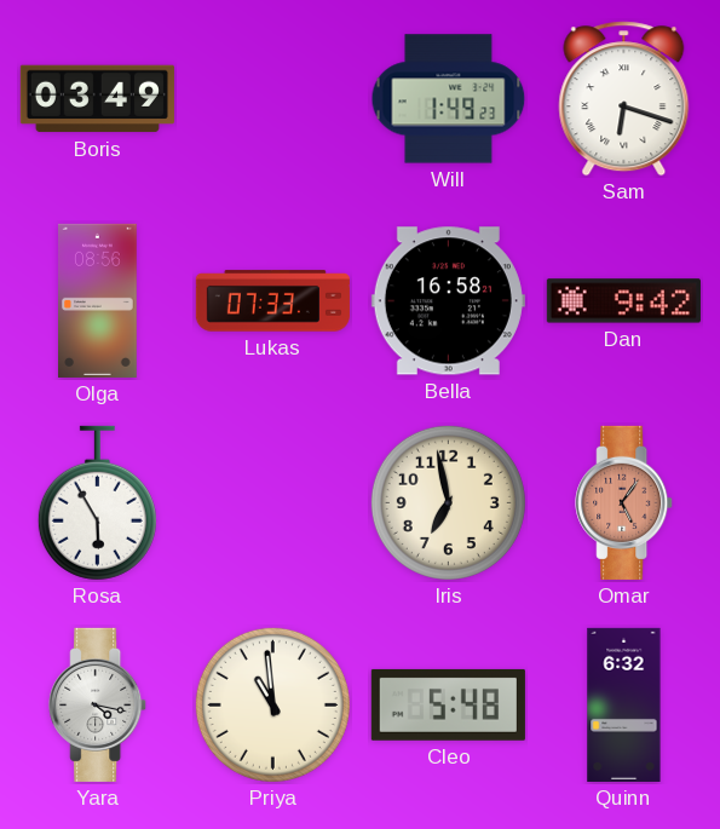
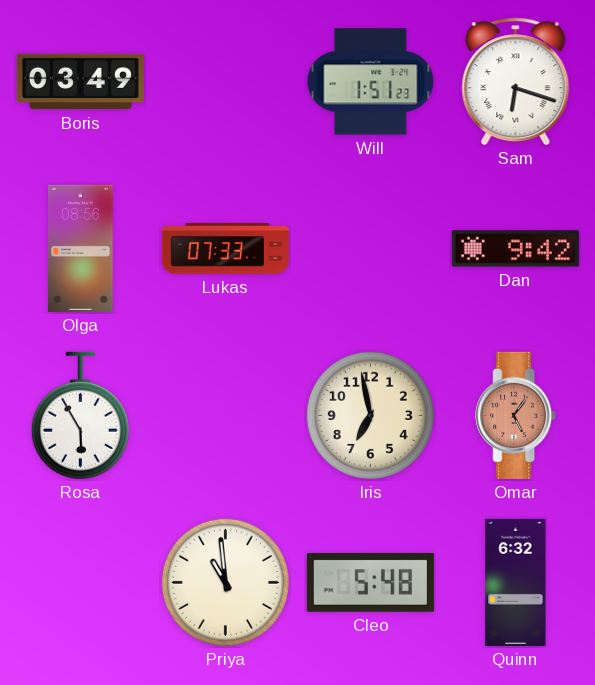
Will: 1:49 -> 1:51
Bella: 16:58 -> none
Yara: 4:17 -> none
